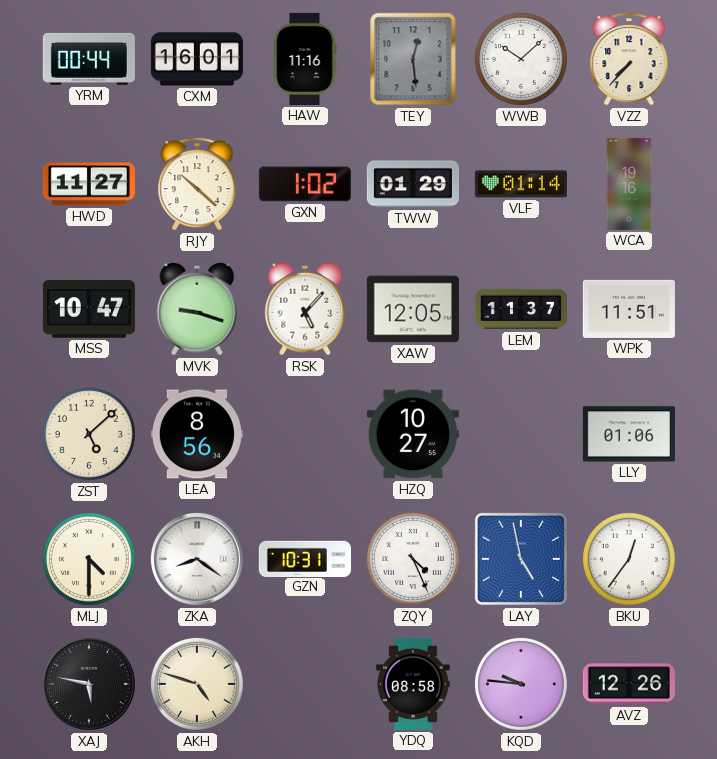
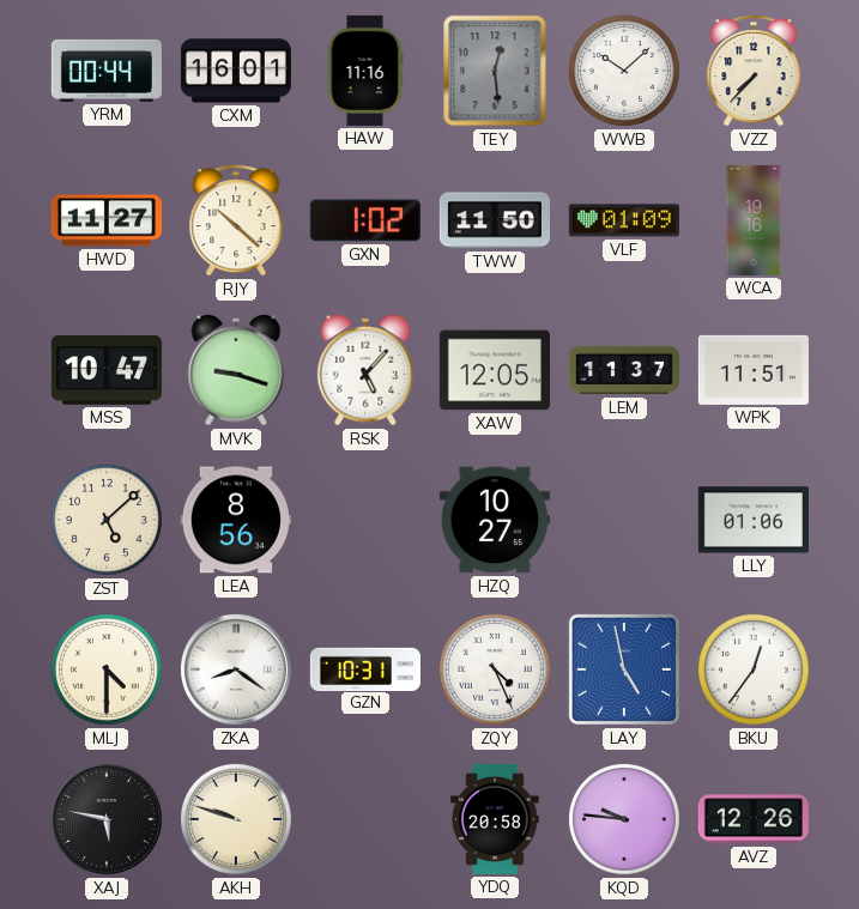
TWW: 01:29 -> 11:50
VLF: 01:14 -> 01:09
AKH: 4:48 -> 9:48
YDQ: 08:58 -> 20:58
